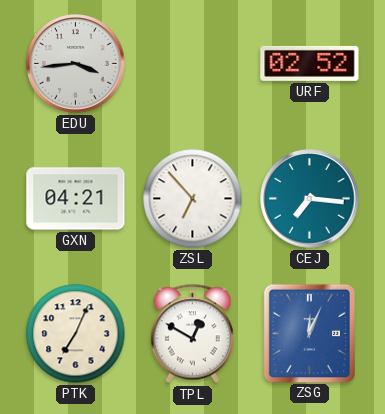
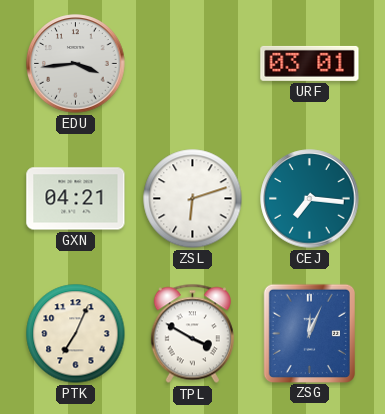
URF: 02:52 -> 03:01
ZSL: 6:53 -> 6:12
TPL: 12:50 -> 3:50
